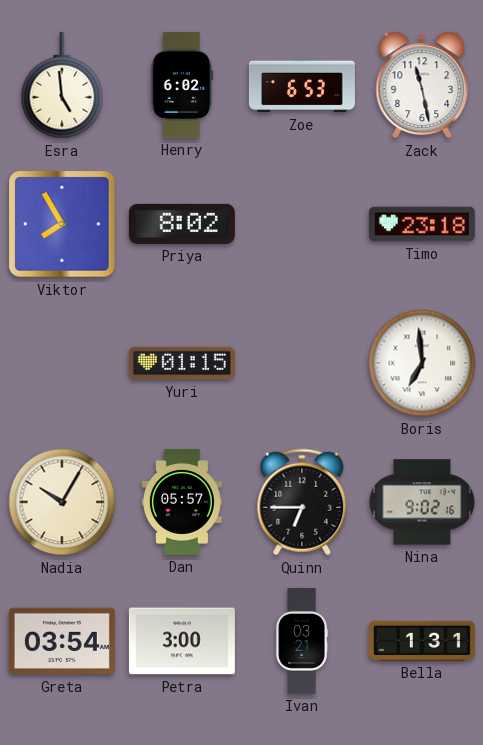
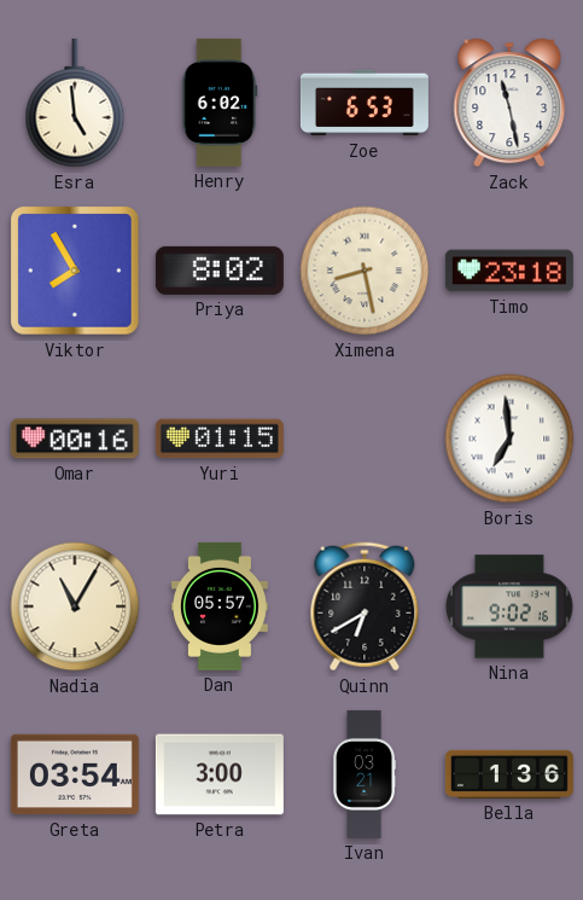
Ximena: none -> 8:28
Omar: none -> 00:16
Nadia: 10:05 -> 11:05
Quinn: 6:45 -> 6:40
Bella: 1:31 -> 1:36
